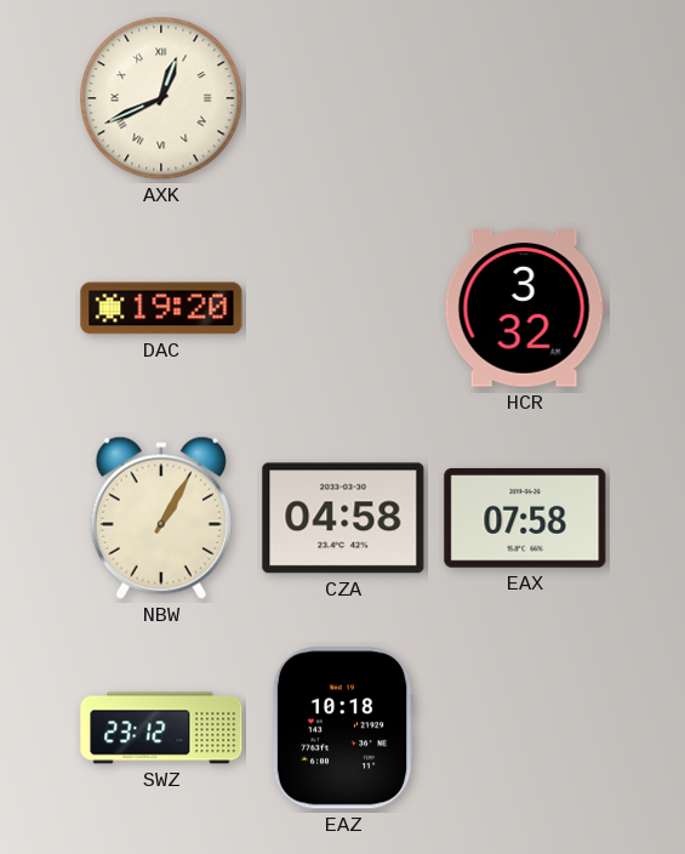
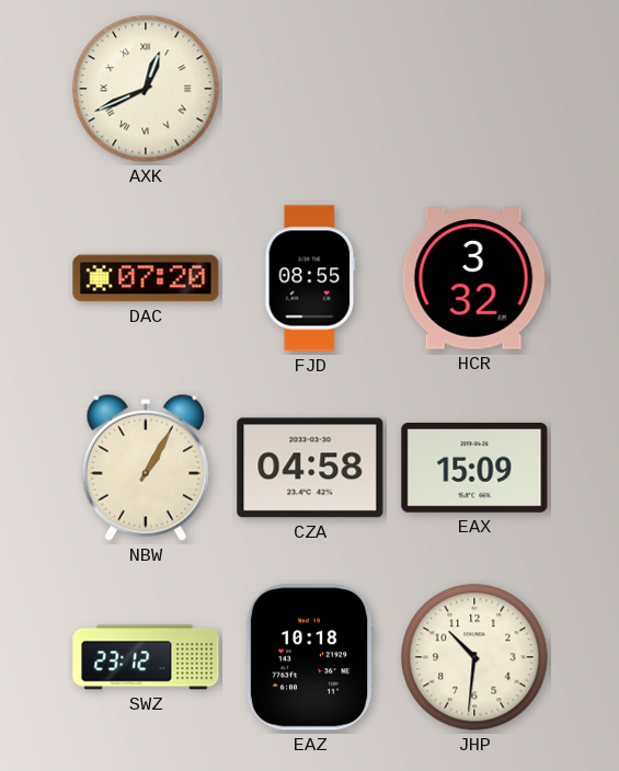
DAC: 19:20 -> 07:20
FJD: none -> 08:55
EAX: 07:58 -> 15:09
JHP: none -> 10:31
